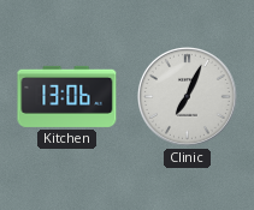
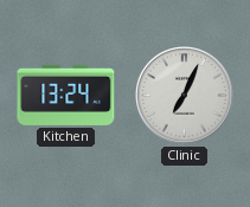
Kitchen: 13:06 -> 13:24
